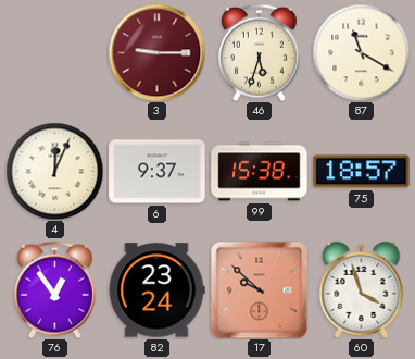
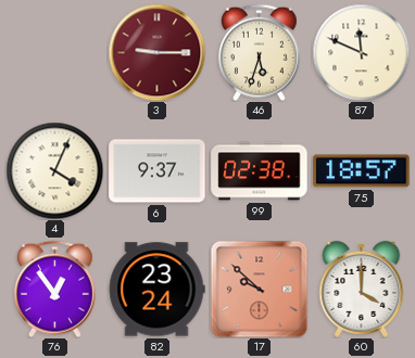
87: 11:20 -> 11:49
4: 12:04 -> 4:04
99: 15:38 -> 02:38
60: 3:57 -> 4:00
